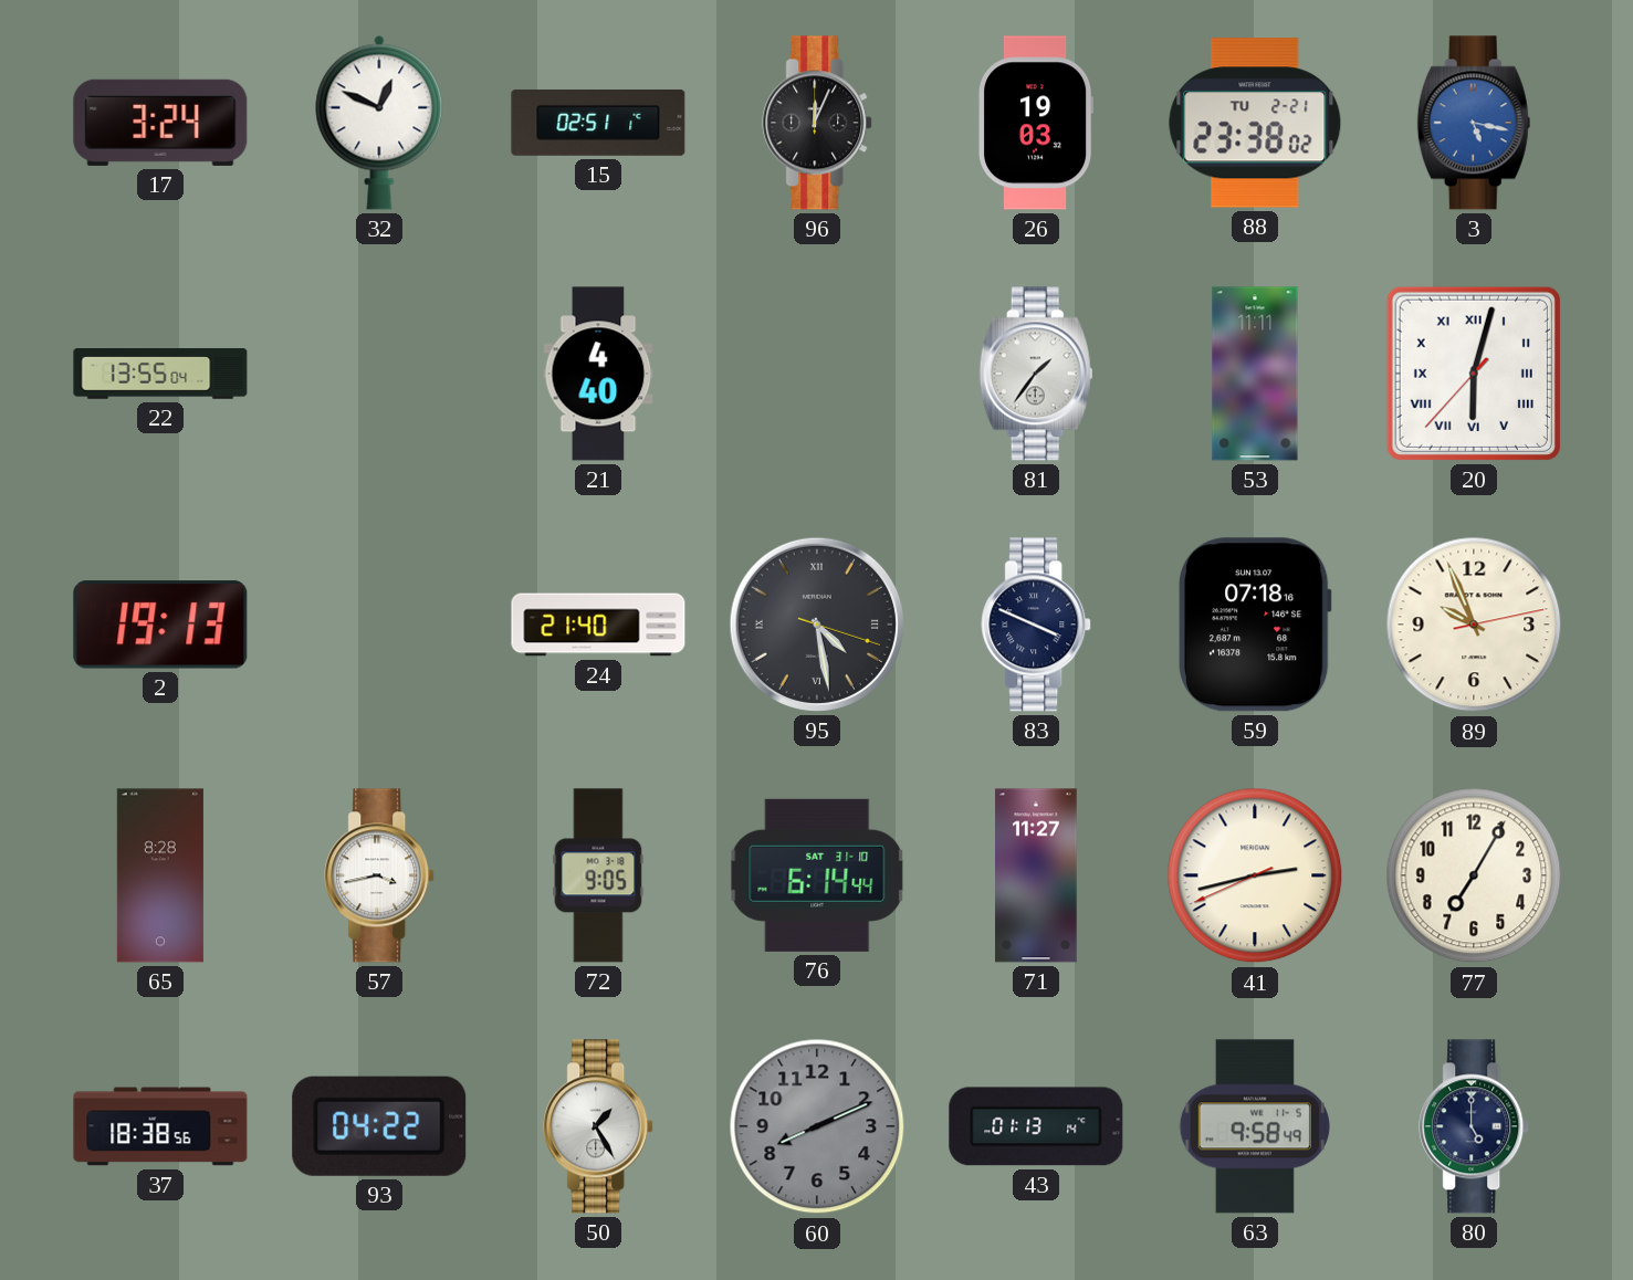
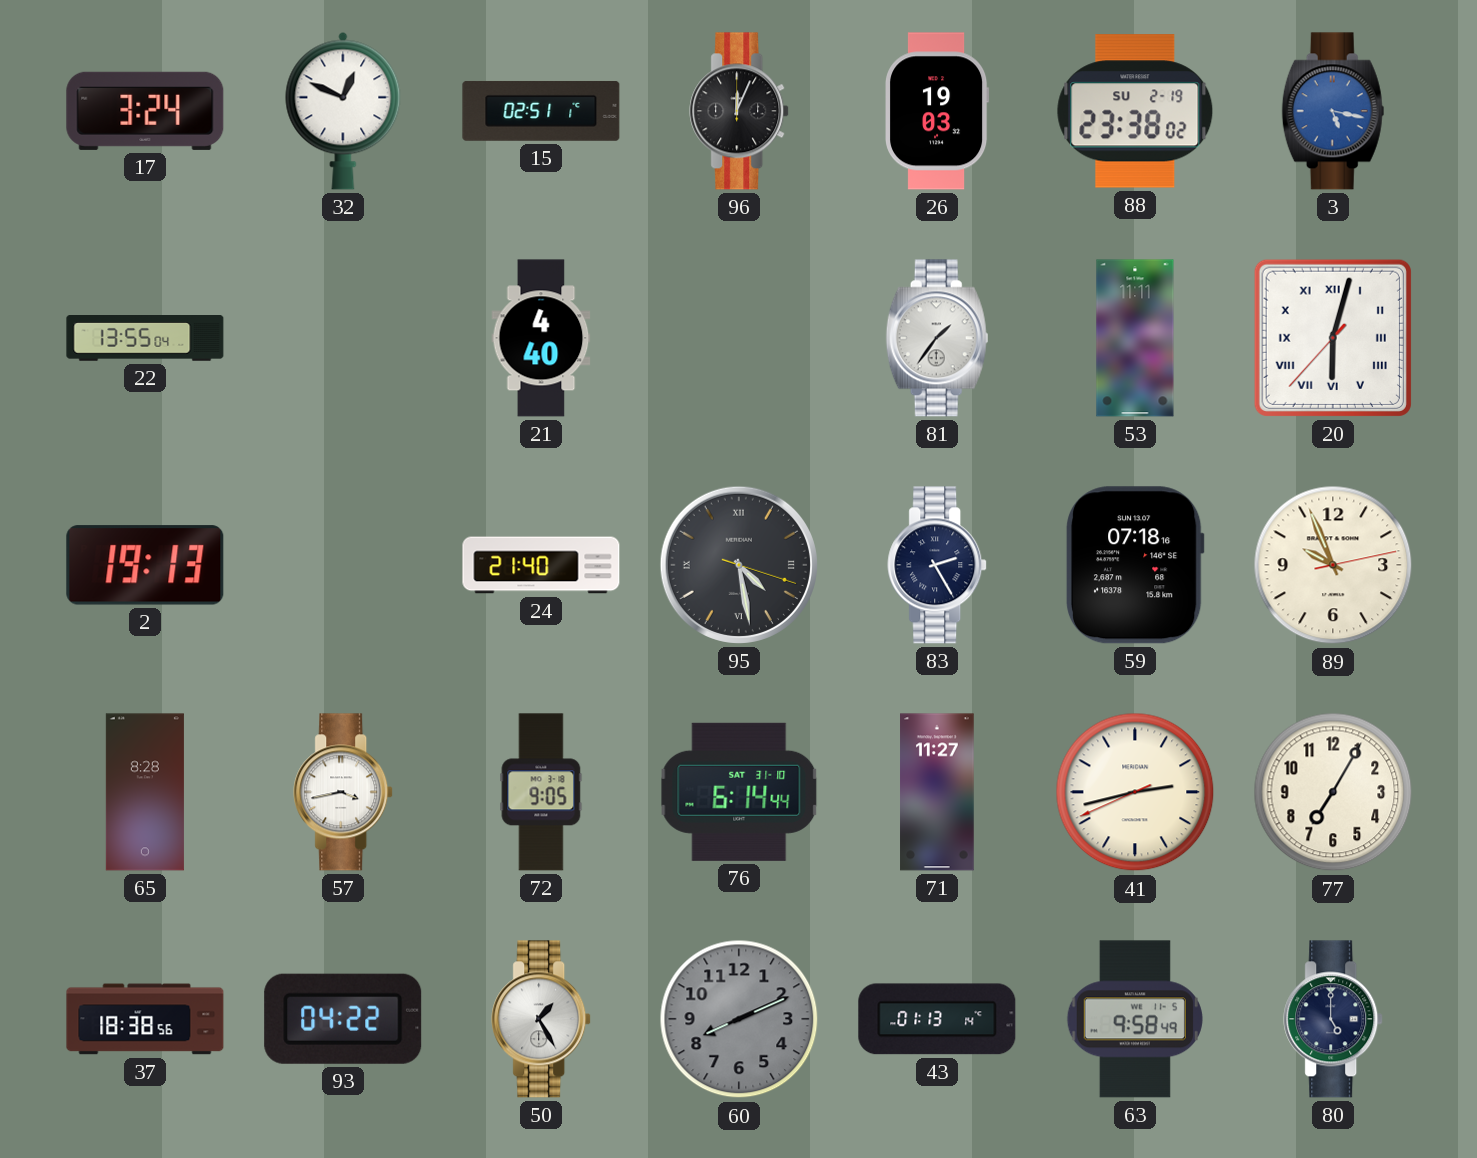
88 date: TU 2-21 -> SU 2-19
83: 3:49 -> 2:25
